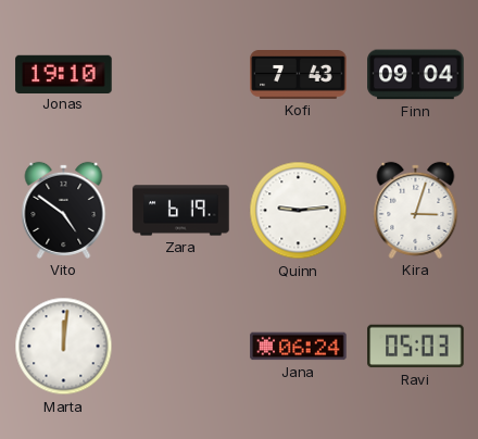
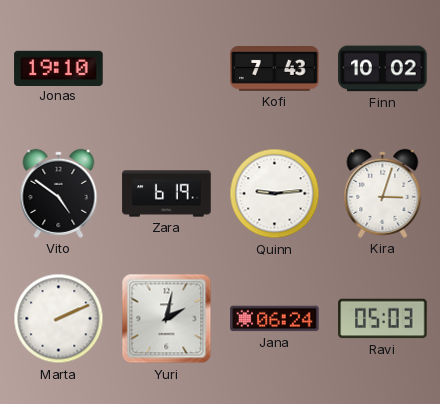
Finn: 09:04 -> 10:02
Marta: 12:01 -> 2:11
Yuri: none -> 2:02
